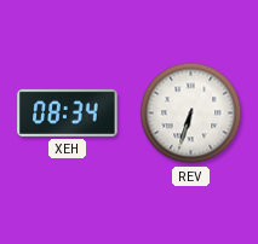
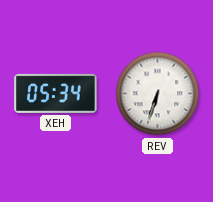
XEH: 08:34 -> 05:34
